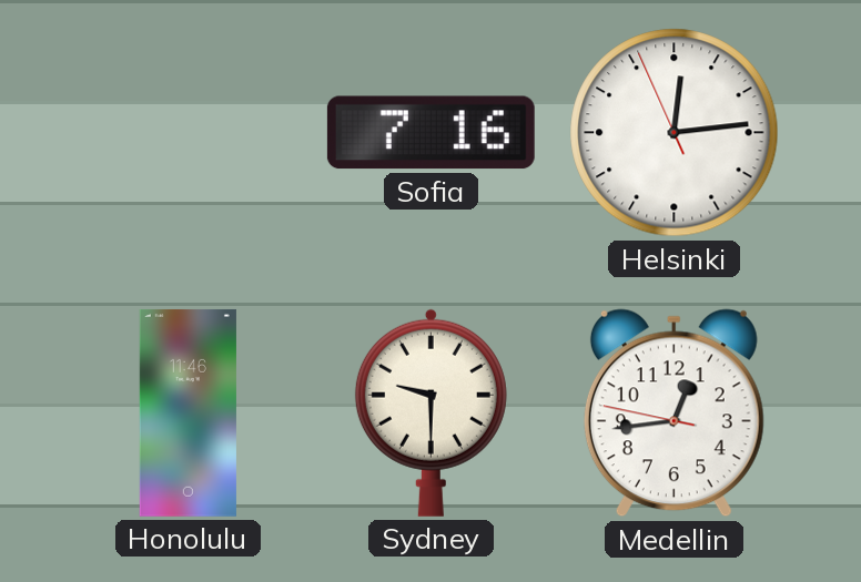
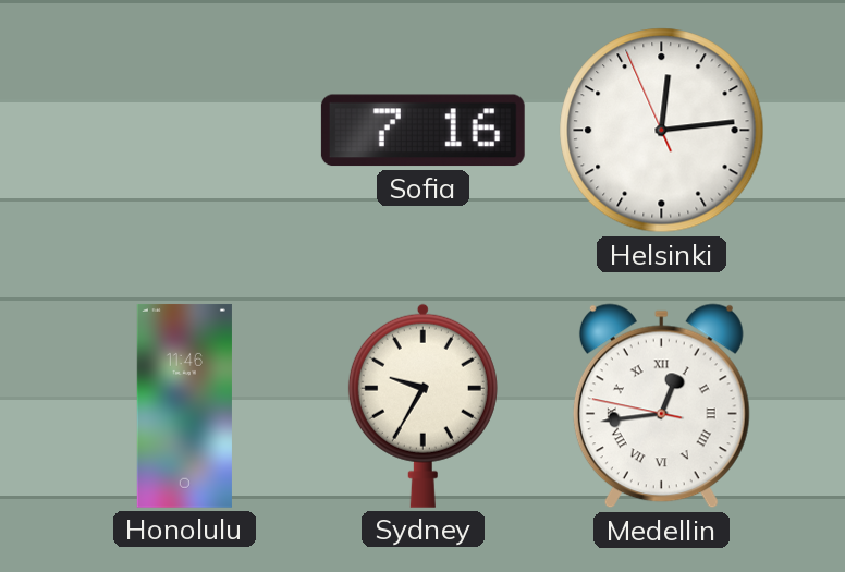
Sydney: 9:30 -> 9:35
Medellin numerals: Arabic -> Roman
